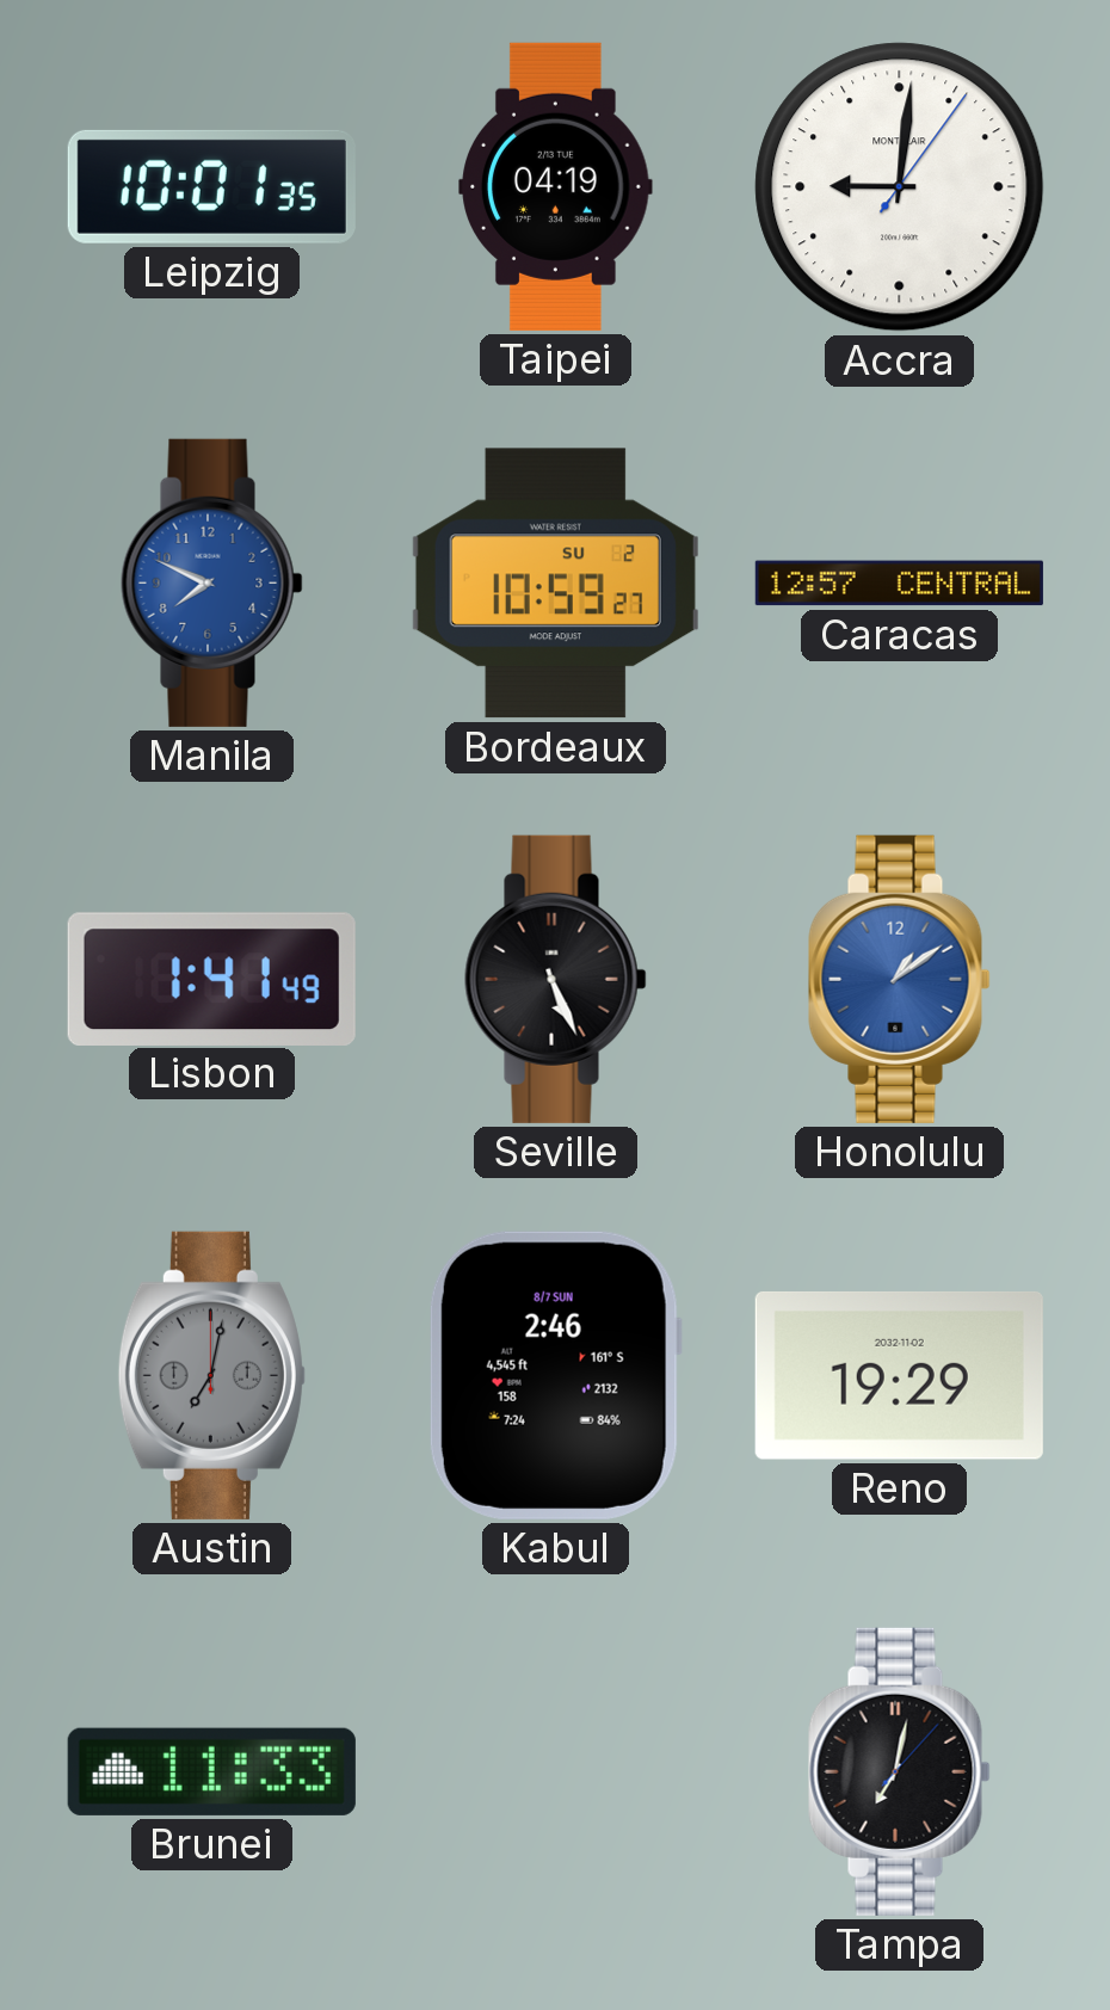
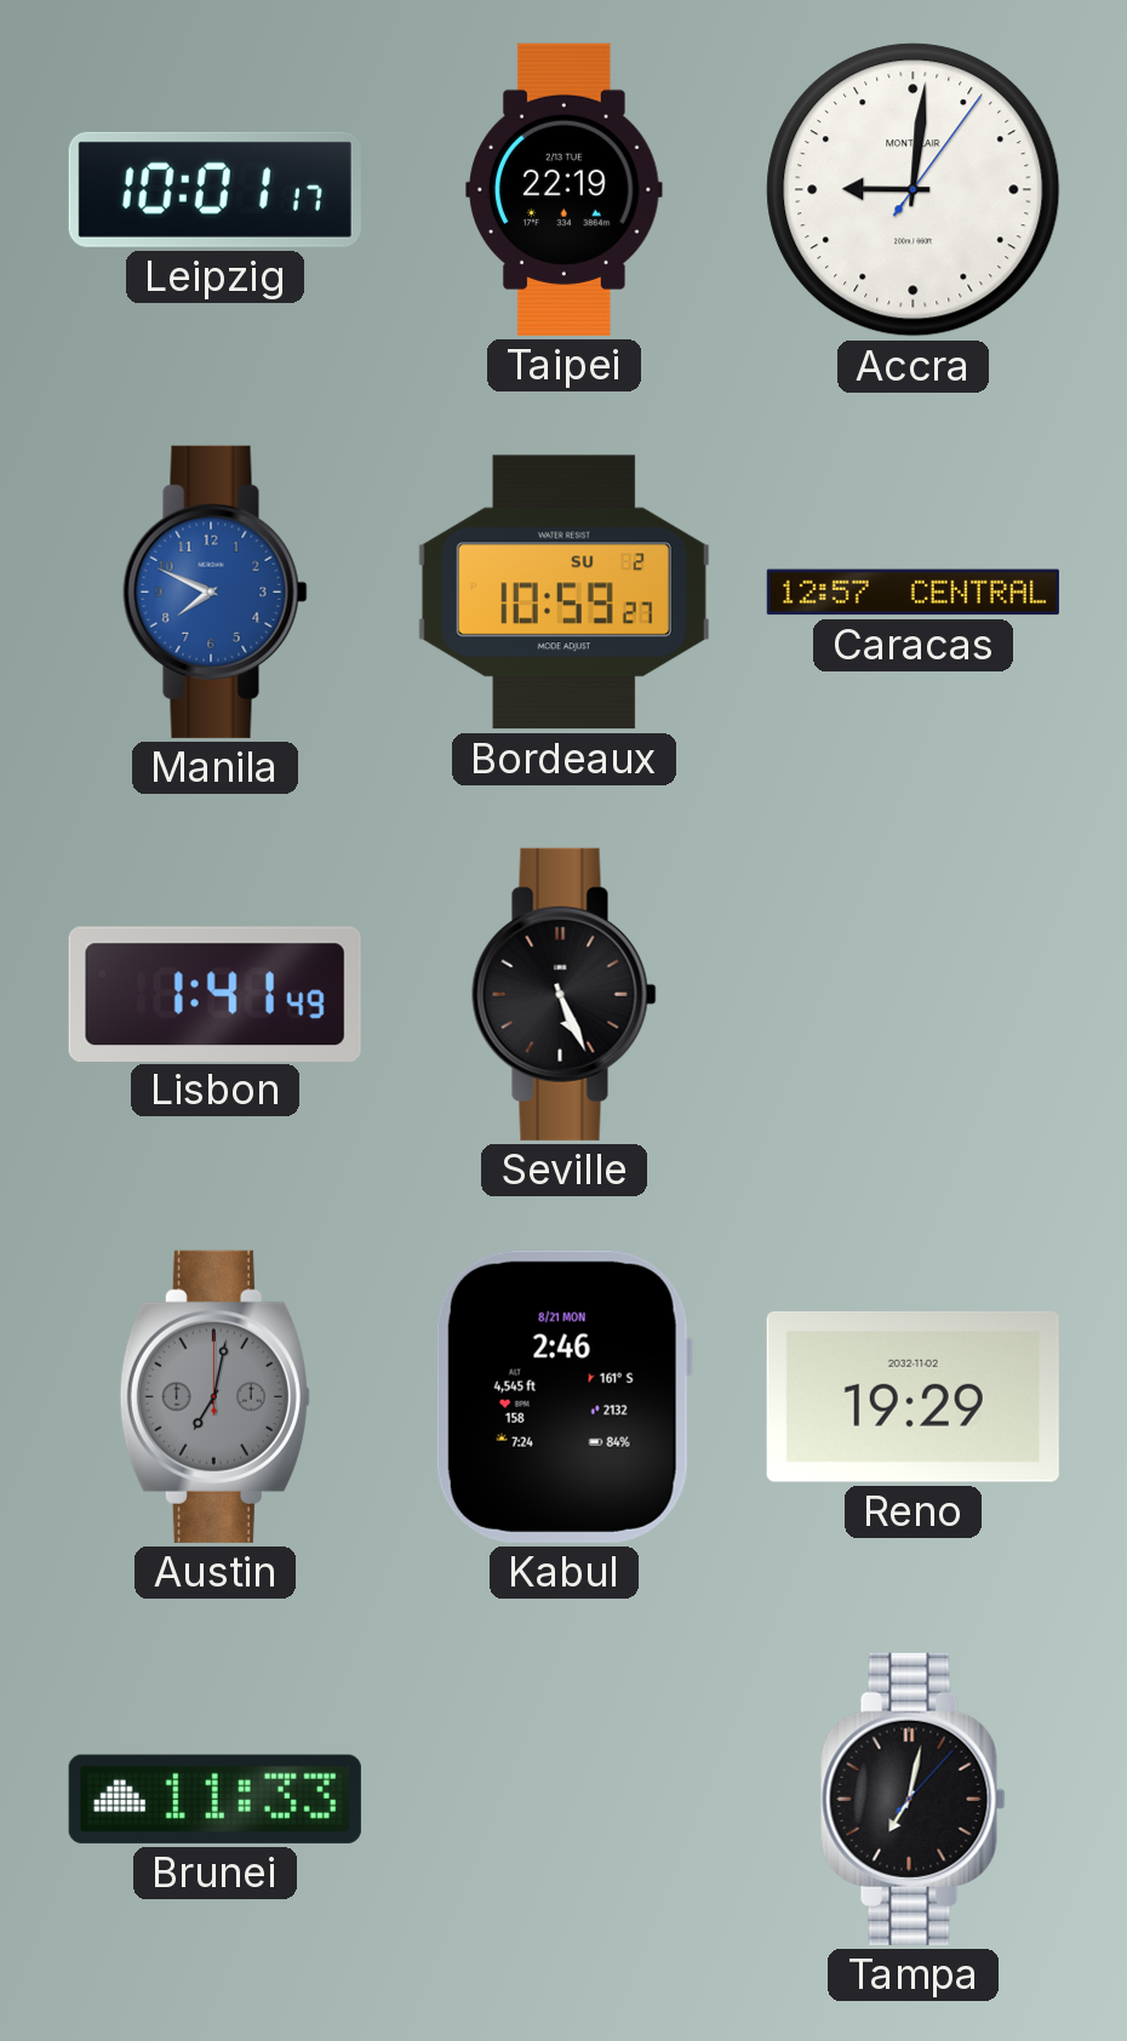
Leipzig: 10:01:35 -> 10:01:17
Taipei: 04:19 -> 22:19
Honolulu: 1:09 -> none
Kabul date: 8/7 SUN -> 8/21 MON
